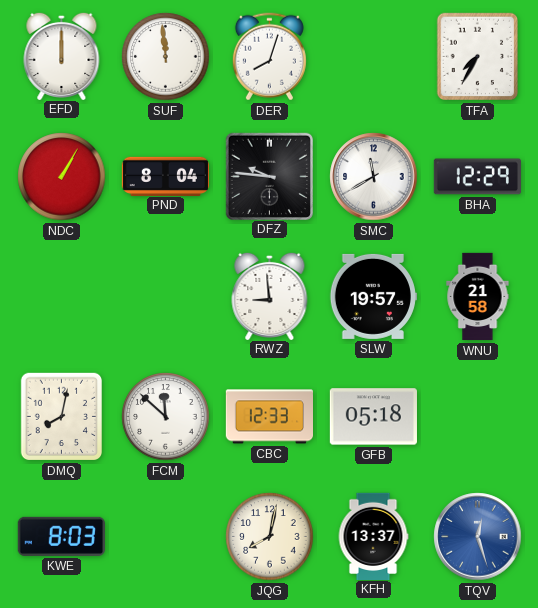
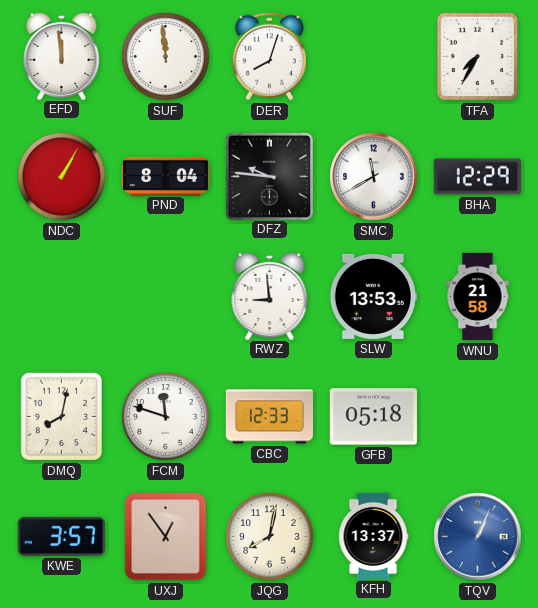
EFD: 12:00 -> 11:59
SLW: 19:57 -> 13:53
FCM: 11:52 -> 11:48
KWE: 8:03 -> 3:57
UXJ: none -> 12:54
TQV: 12:27 -> 1:04
